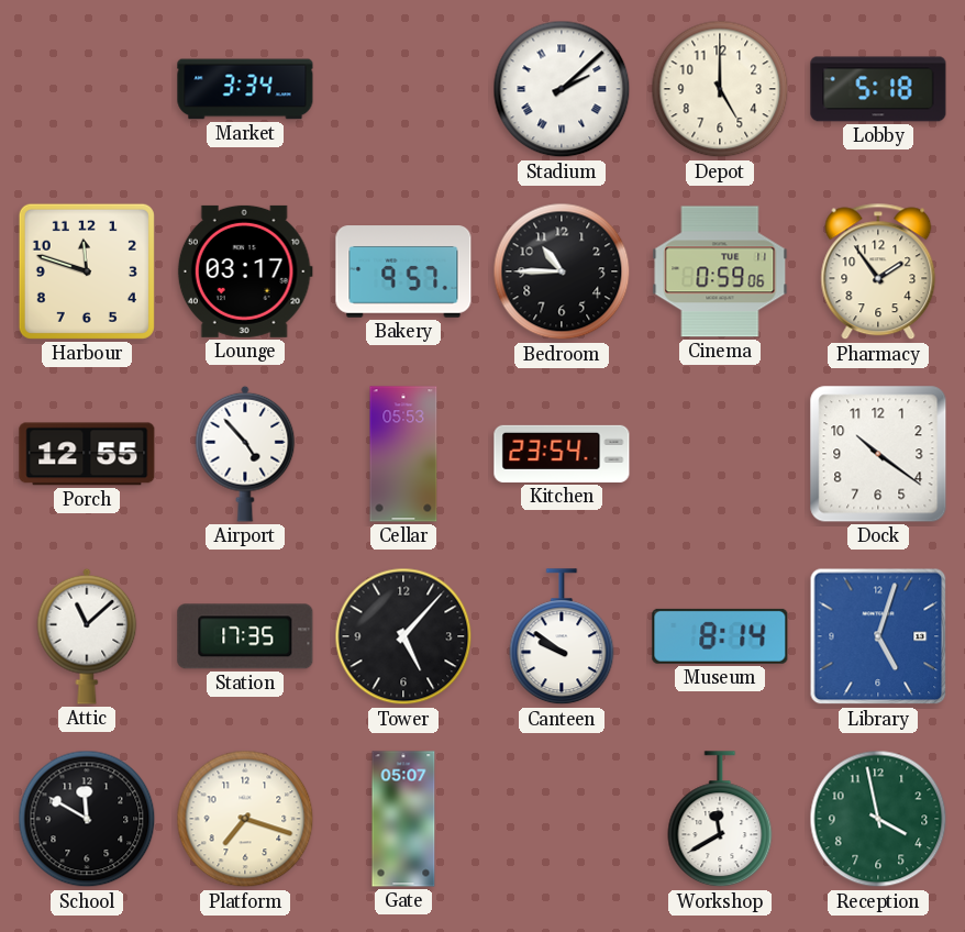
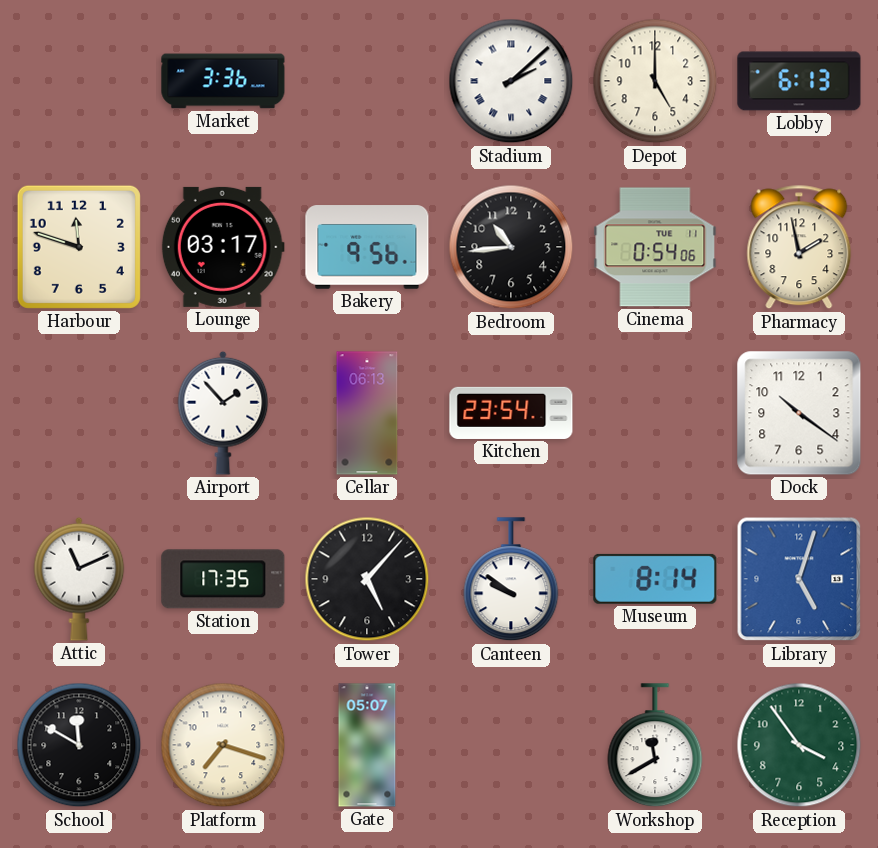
Market: 3:34 -> 3:36
Lobby: 5:18 -> 6:13
Bakery: 9:57 -> 9:56
Bedroom: 10:45 -> 10:44
Cinema: 0:59 -> 0:54
Pharmacy: 1:54 -> 1:58
Porch: 12:55 -> none
Airport: 4:53 -> 1:53
Cellar: 05:53 -> 06:13
Attic: 11:08 -> 11:11
Reception: 3:58 -> 3:54
